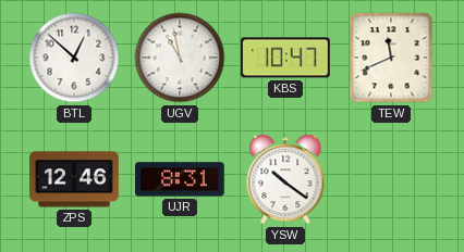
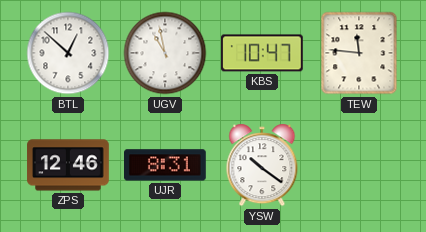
TEW: 11:41 -> 11:46
